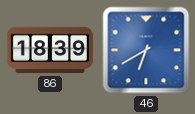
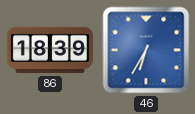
46: 6:40 -> 6:35
